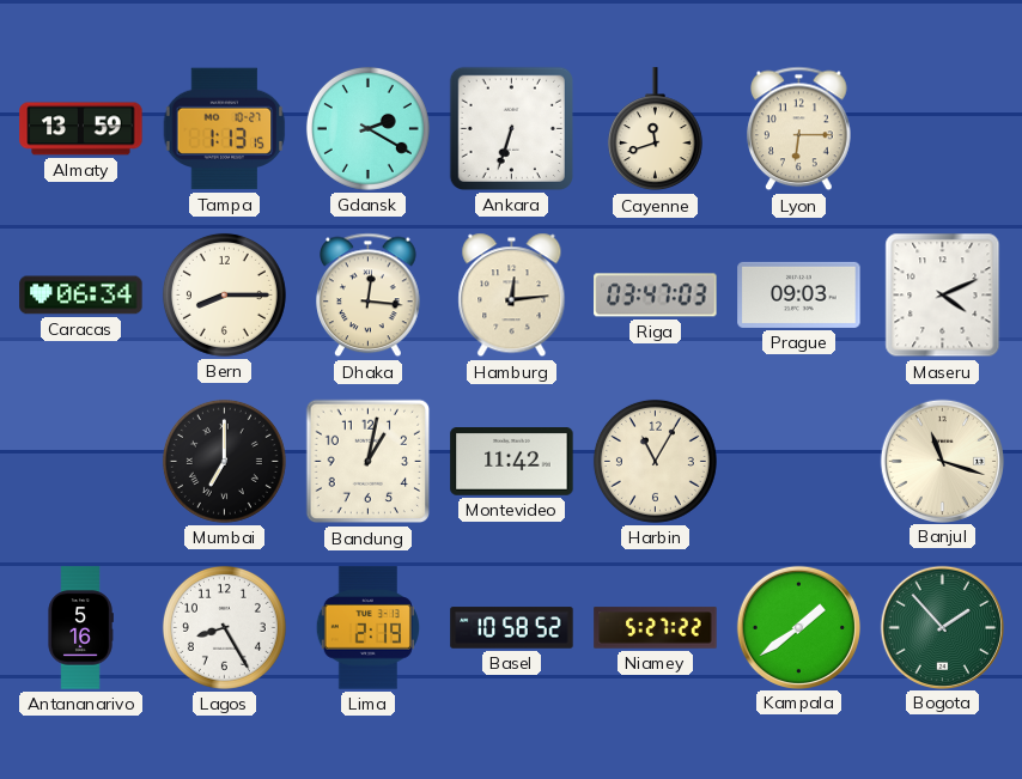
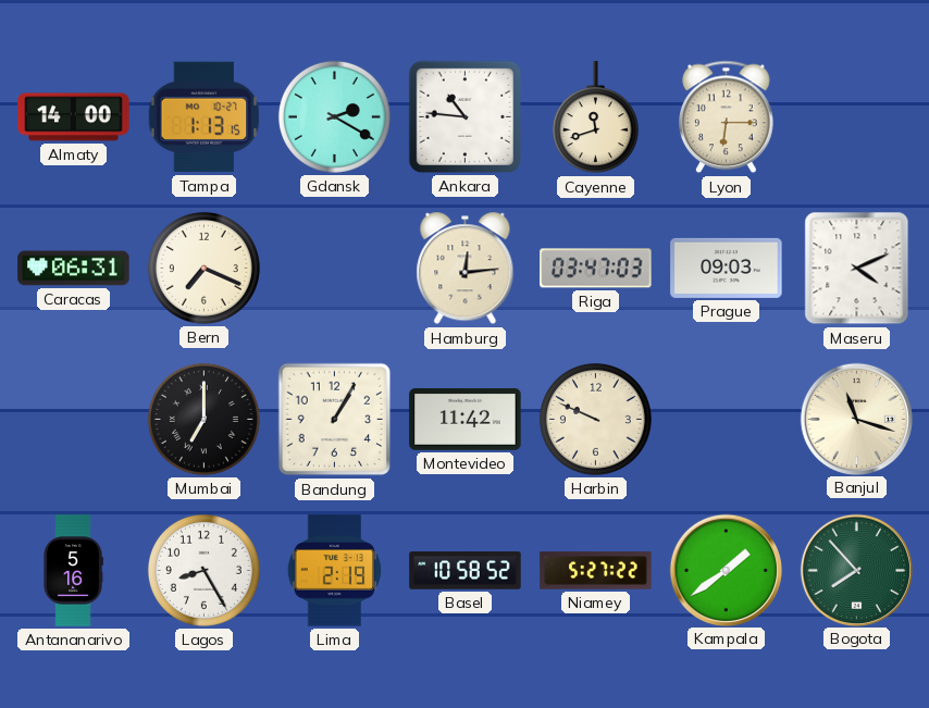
Almaty: 13:59 -> 14:00
Ankara: 6:33 -> 10:46
Caracas: 06:34 -> 06:31
Bern: 8:15 -> 7:19
Dhaka: 12:16 -> none
Bandung: 1:02 -> 1:05
Harbin: 11:05 -> 9:49
Bogota: 1:53 -> 7:53
